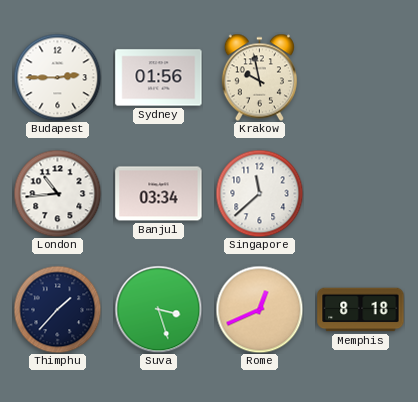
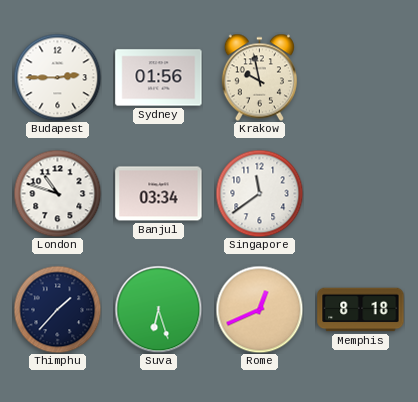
London: 10:44 -> 10:48
Singapore: 11:38 -> 11:39
Suva: 3:27 -> 6:27
